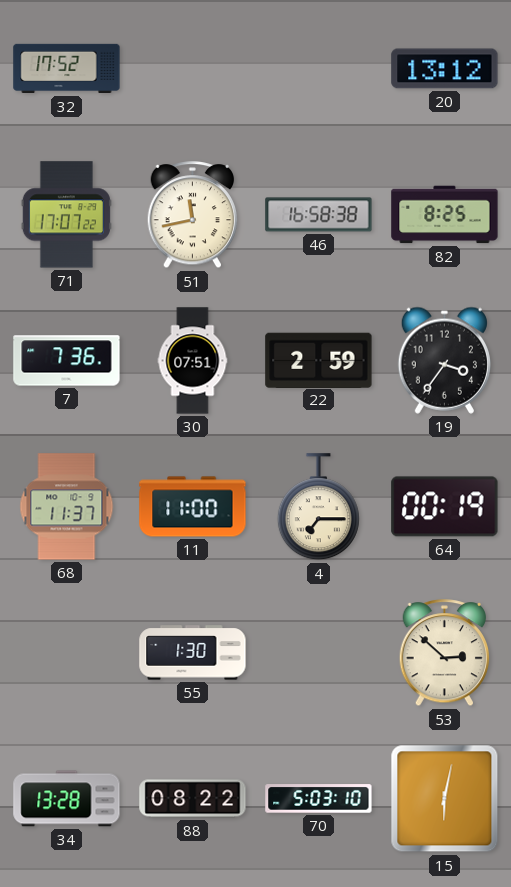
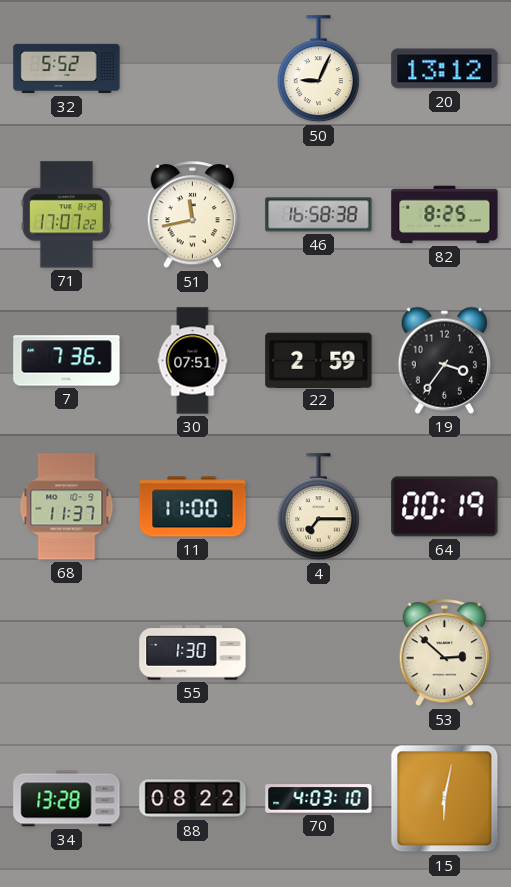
32: 17:52 -> 5:52
50: none -> 9:04
70: 5:03 -> 4:03
